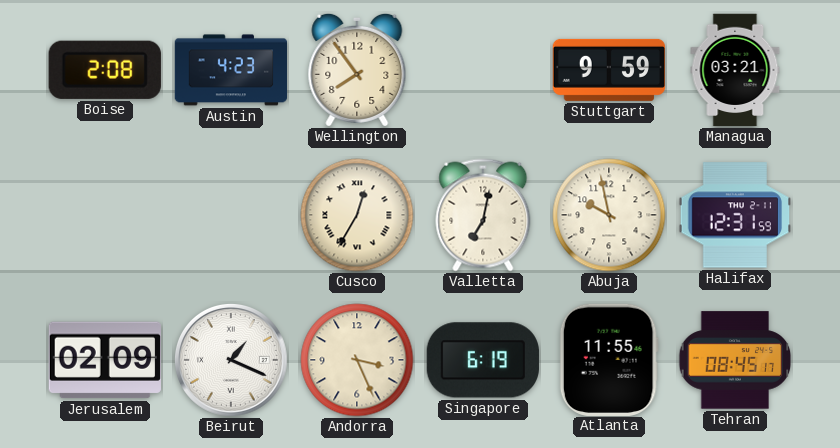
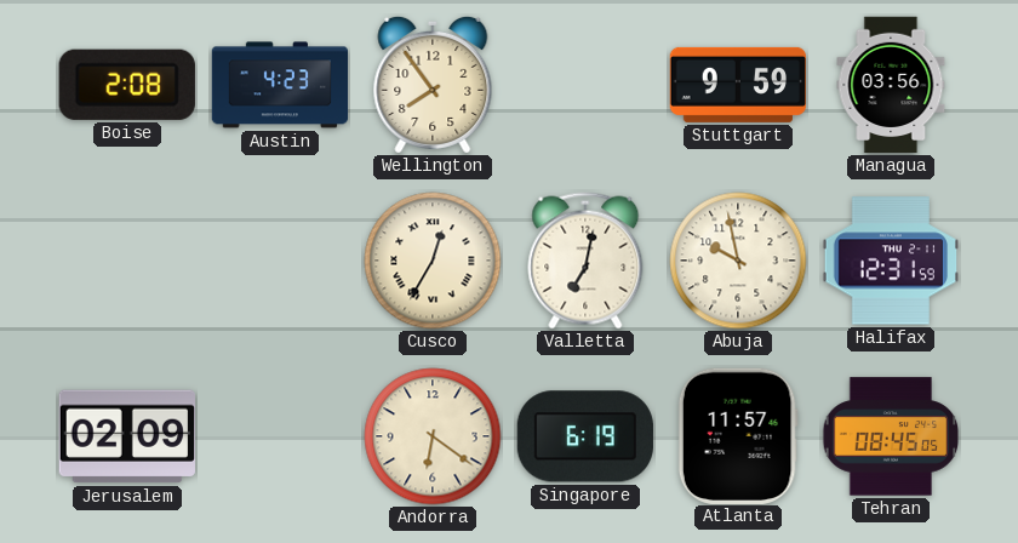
Managua: 03:21 -> 03:56
Beirut: 1:19 -> none
Andorra: 3:26 -> 6:21
Atlanta: 11:55 -> 11:57
Tehran: 08:45:17 -> 08:45:05
